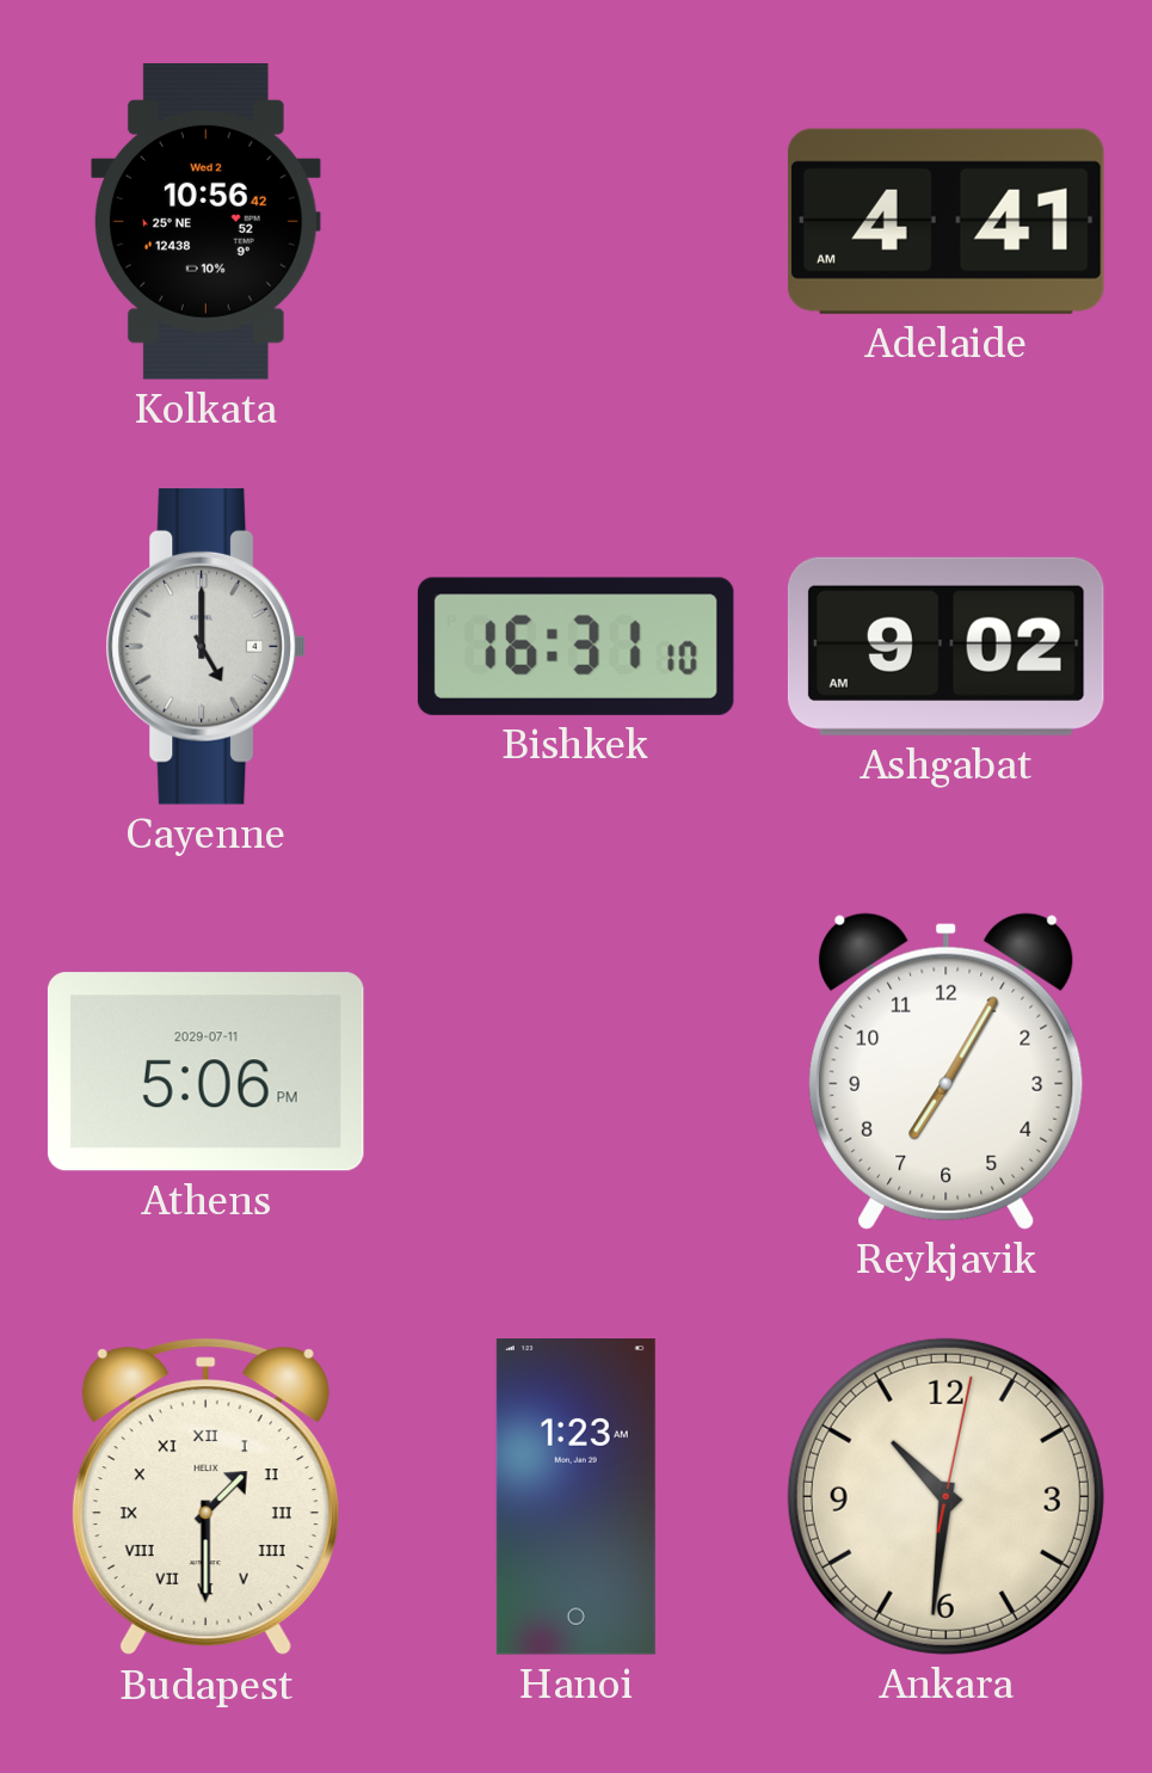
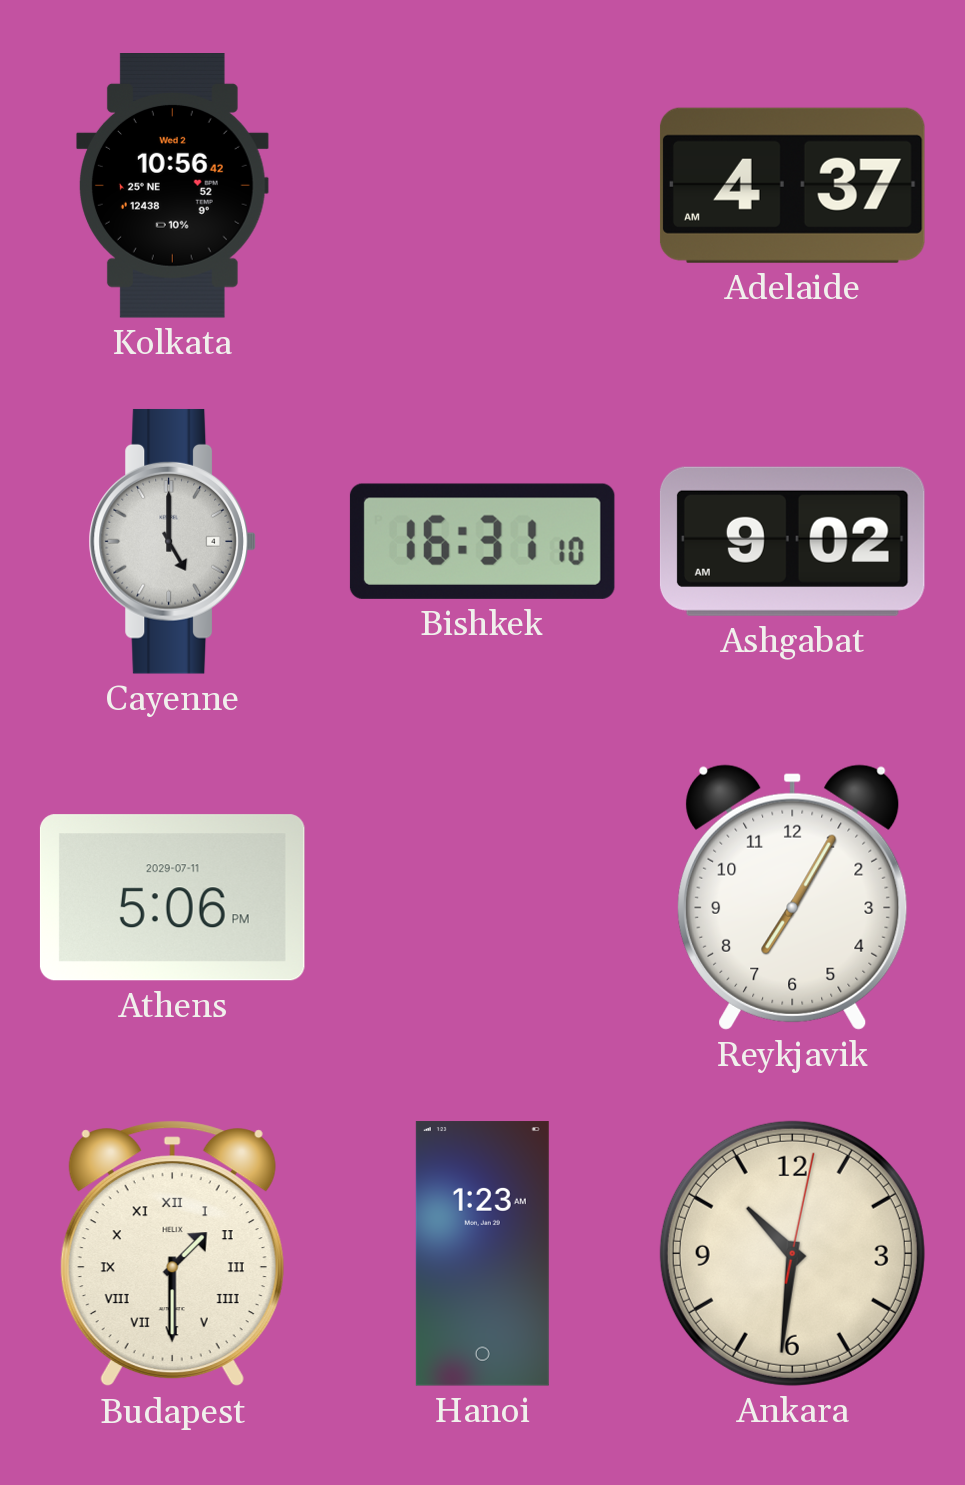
Adelaide: 4:41 -> 4:37
